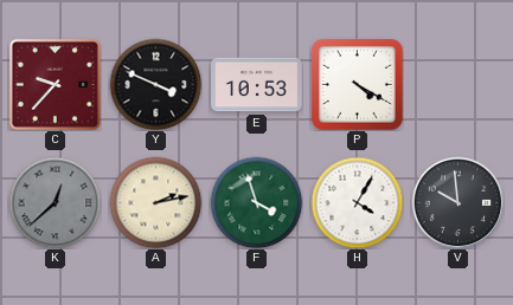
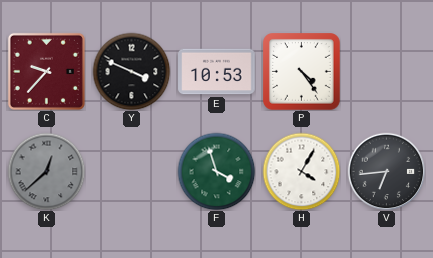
P: 4:20 -> 4:24
A: 2:13 -> none
V: 9:59 -> 6:44
